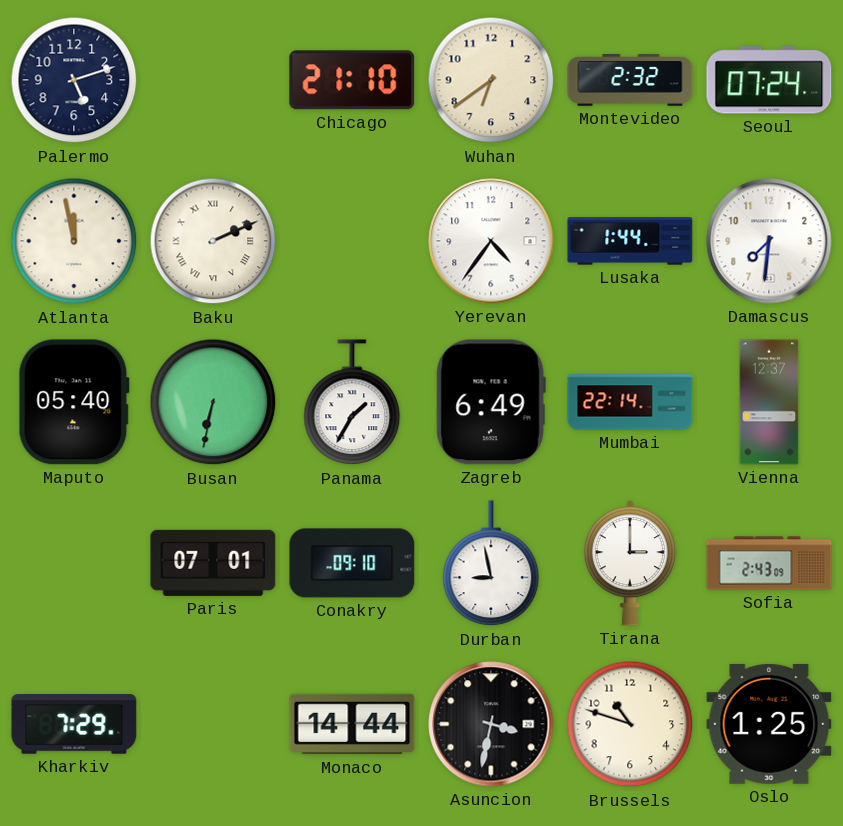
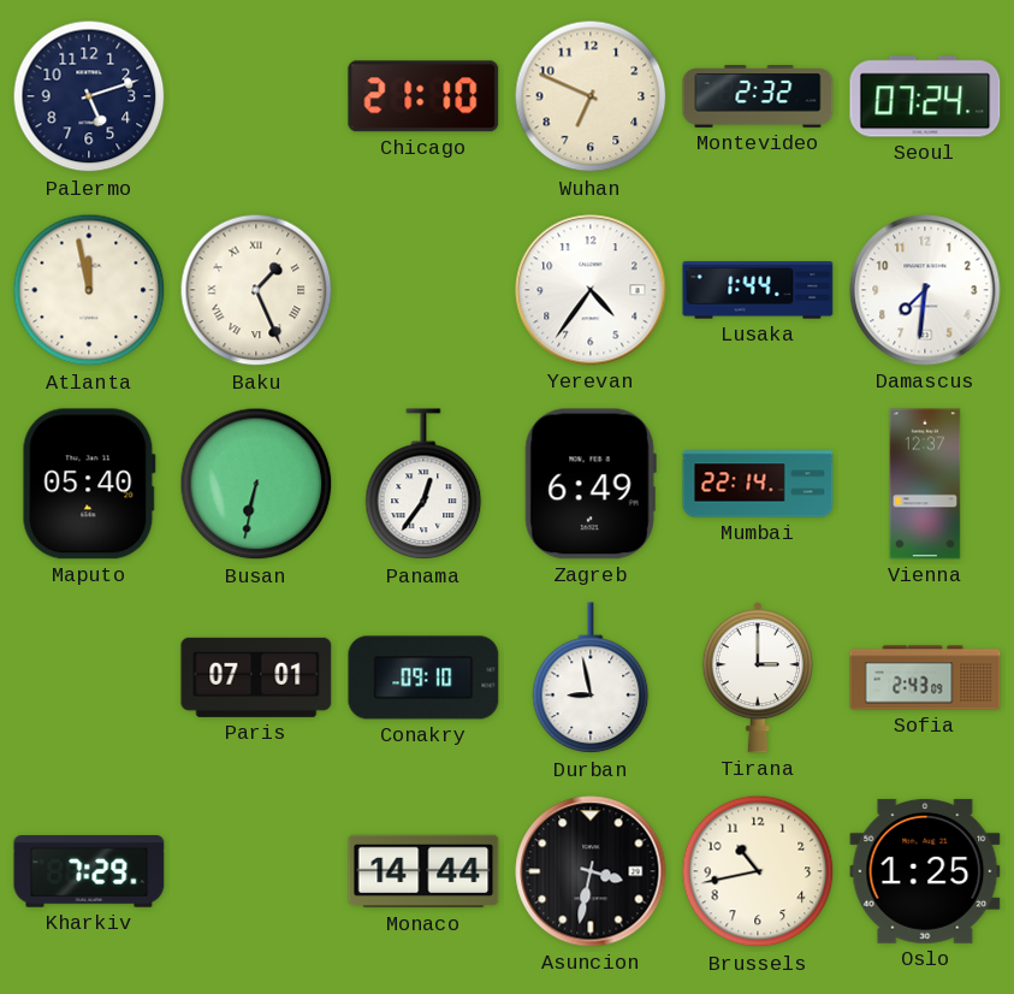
Wuhan: 6:39 -> 6:49
Baku: 2:11 -> 1:26
Panama: 1:35 -> 12:36
Brussels: 10:48 -> 10:43
